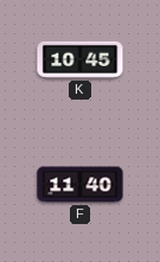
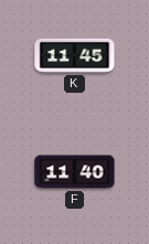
K: 10:45 -> 11:45
